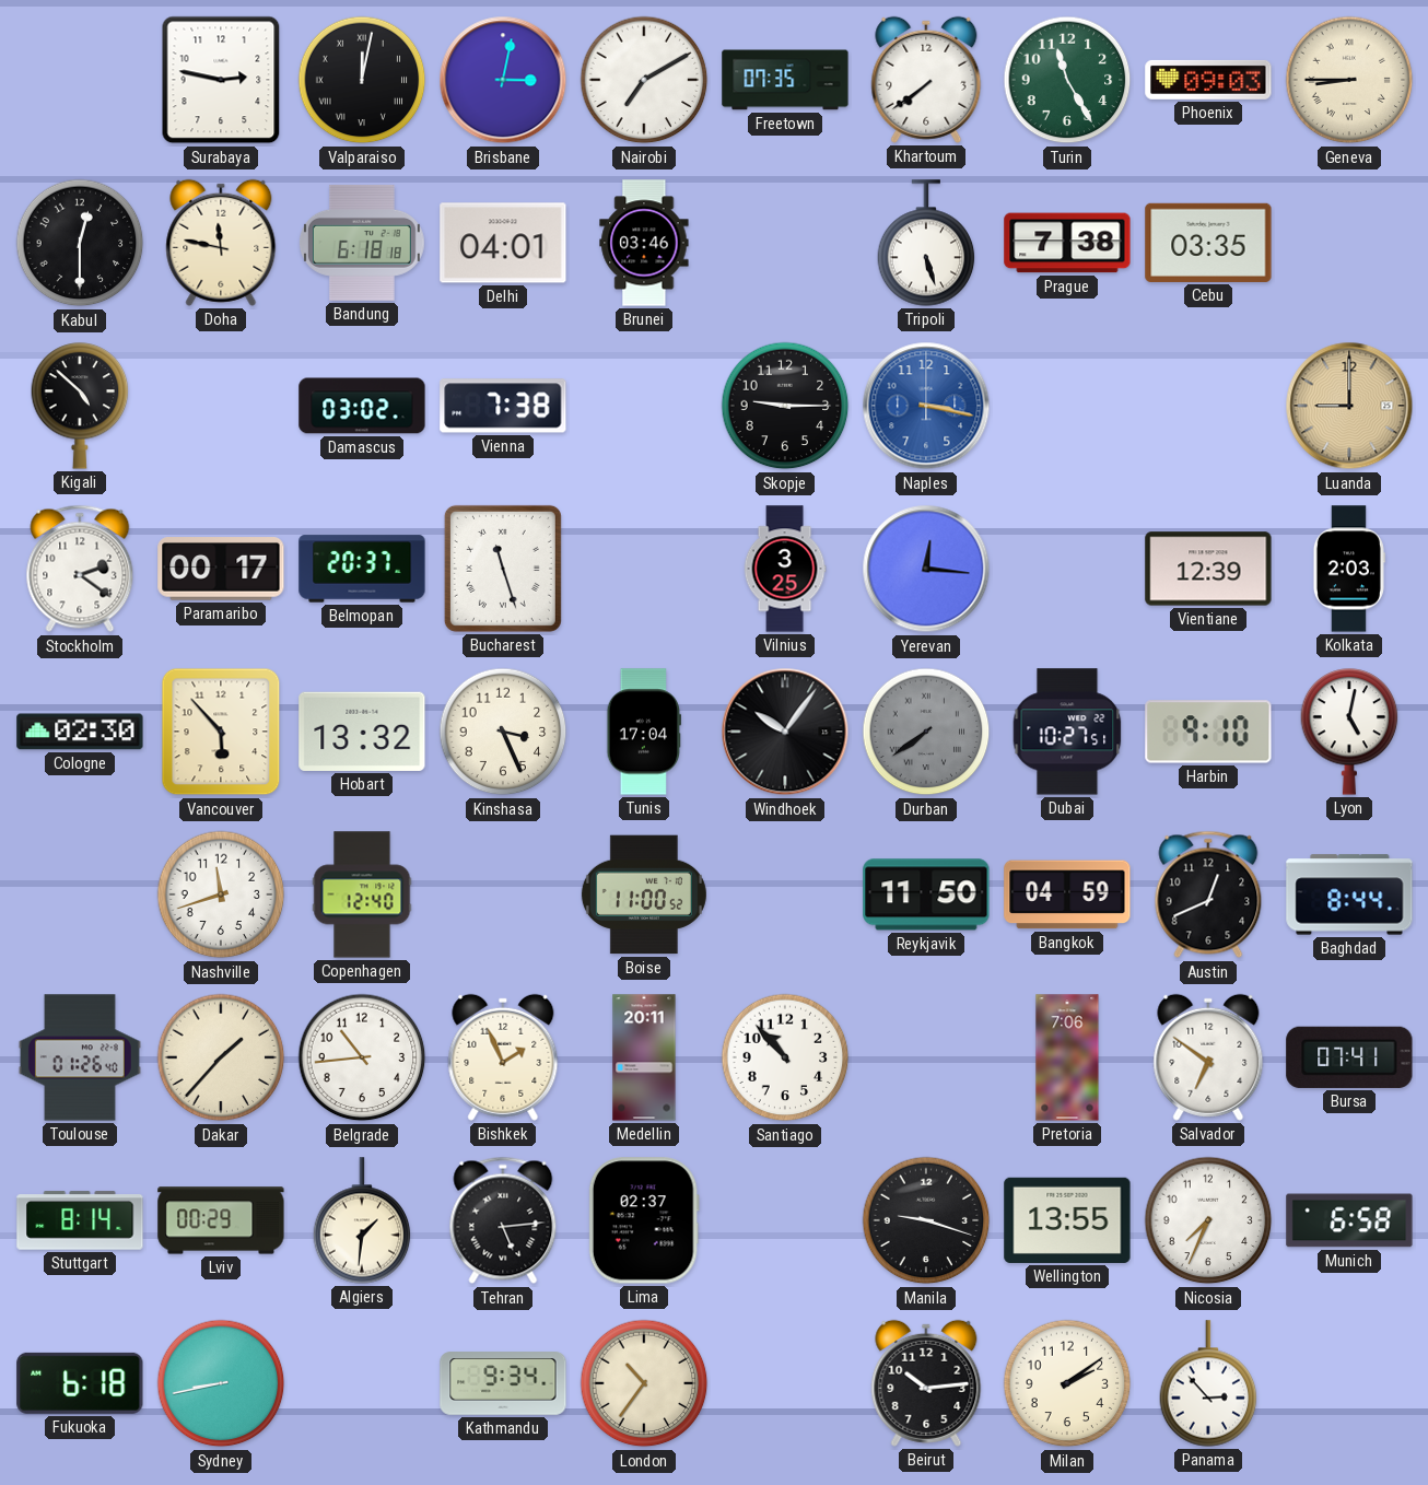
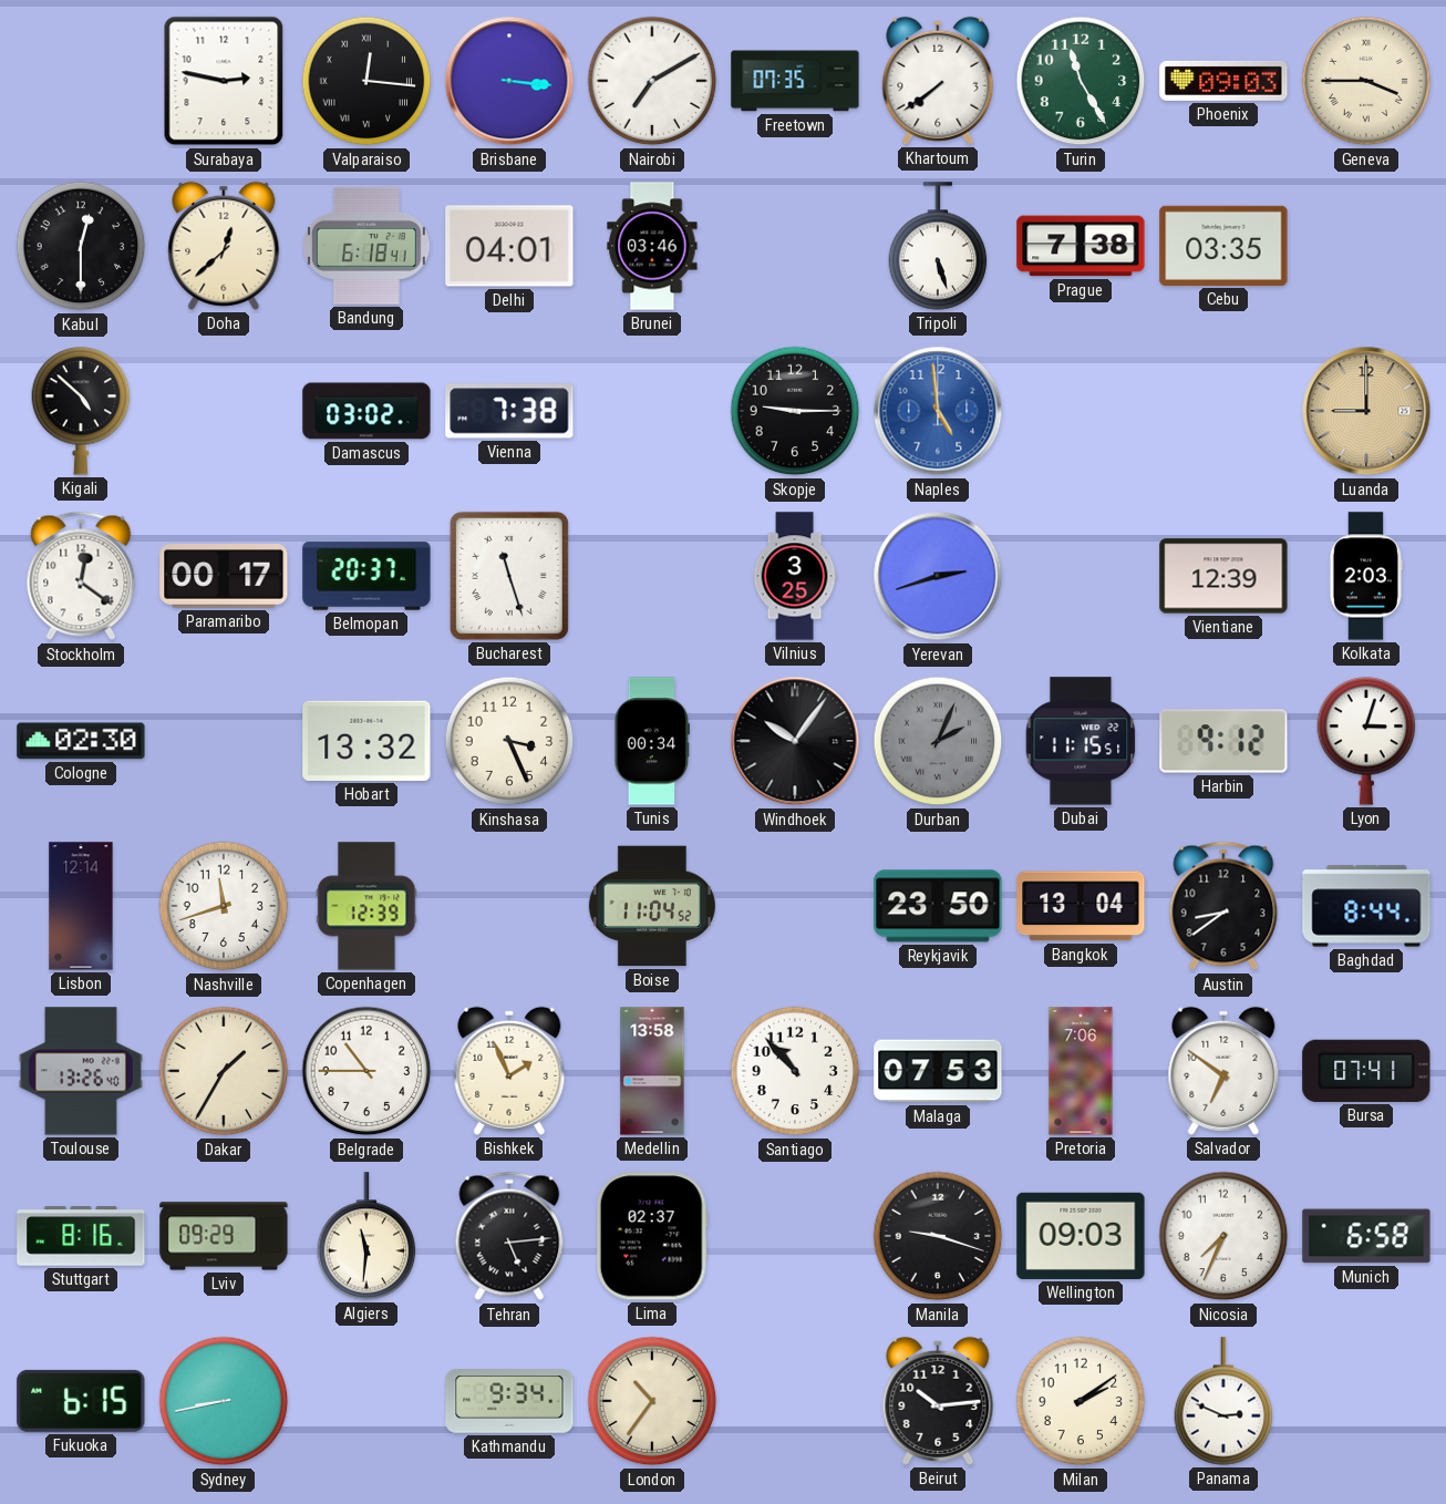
Valparaiso: 12:02 -> 12:16
Brisbane: 3:02 -> 3:16
Geneva: 8:45 -> 3:45
Doha: 11:47 -> 12:38
Bandung: 6:18:18 -> 6:18:41
Naples: 3:17 -> 4:59
Stockholm: 2:21 -> 12:21
Yerevan: 12:16 -> 2:42
Vancouver: 5:53 -> none
Tunis: 17:04 -> 00:34
Durban: 7:39 -> 2:04
Dubai: 10:27 -> 11:15
Harbin: 9:10 -> 9:12
Lyon: 5:02 -> 3:03
Lisbon: none -> 12:14
Copenhagen: 12:40 -> 12:39
Boise: 11:00 -> 11:04
Reykjavik: 11:50 -> 23:50
Bangkok: 04:59 -> 13:04
Austin: 12:41 -> 8:39
Toulouse: 01:26 -> 13:26
Dakar: 1:37 -> 1:35
Belgrade: 10:44 -> 10:45
Medellin: 20:11 -> 13:58
Malaga: none -> 07:53
Stuttgart: 8:14 -> 8:16
Lviv: 00:29 -> 09:29
Algiers: 1:31 -> 11:31
Wellington: 13:55 -> 09:03
Fukuoka: 6:18 -> 6:15
Panama: 2:53 -> 2:49
